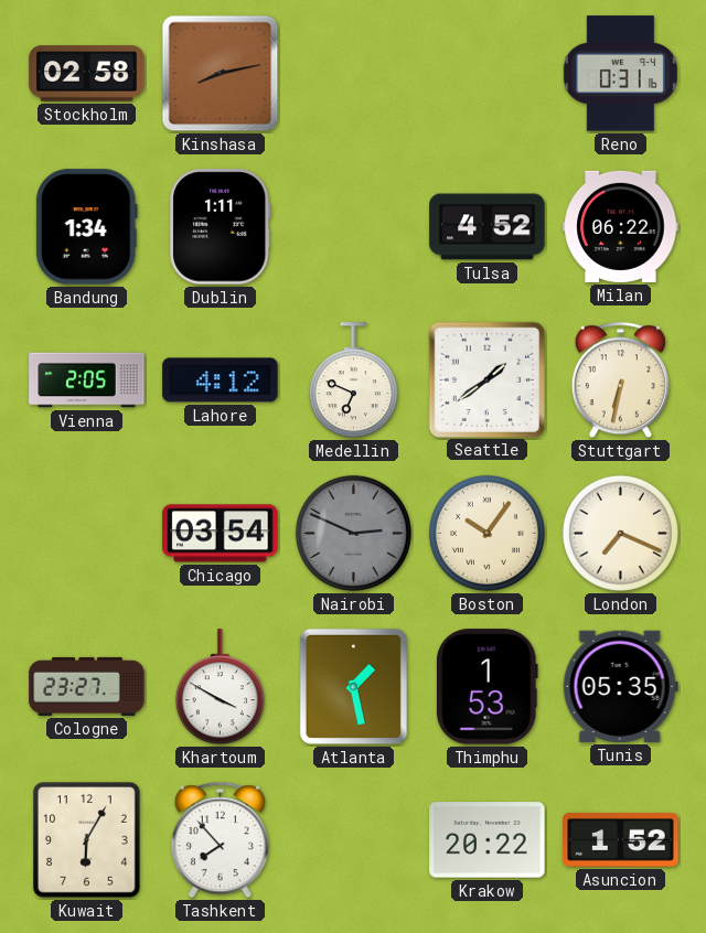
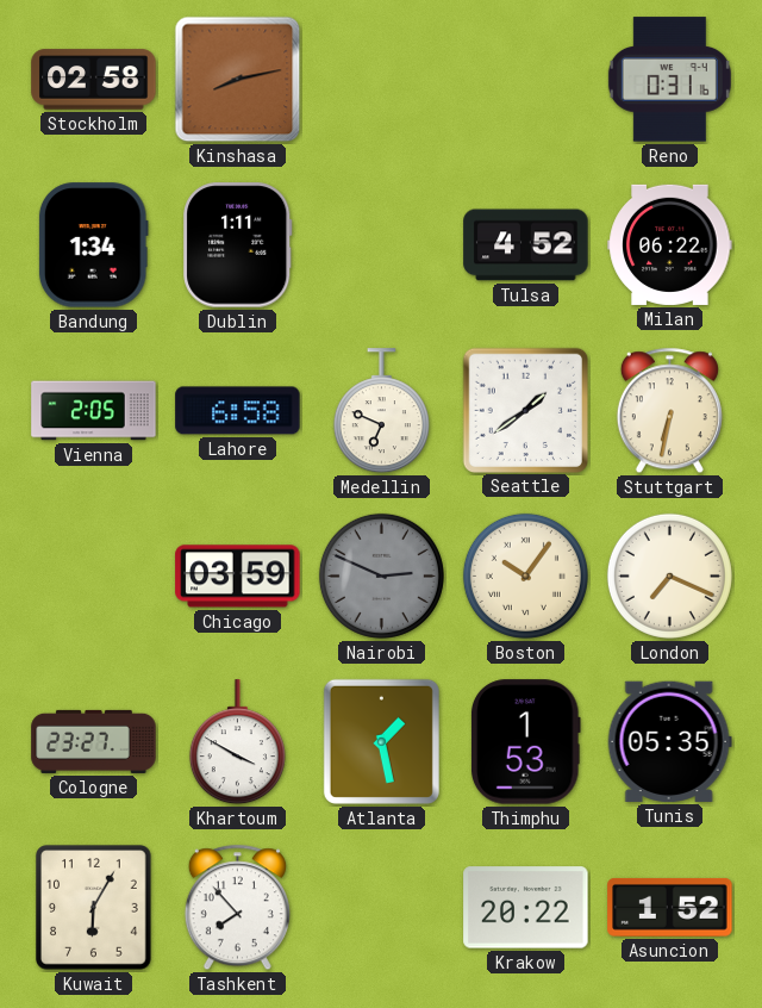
Lahore: 4:12 -> 6:58
Chicago: 03:54 -> 03:59
